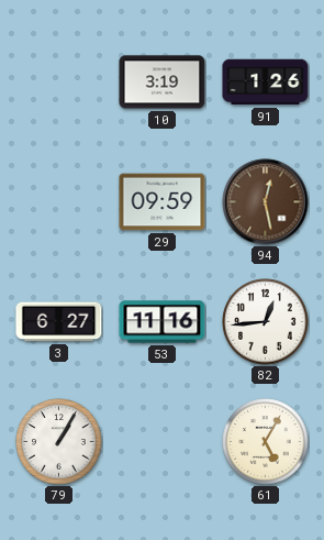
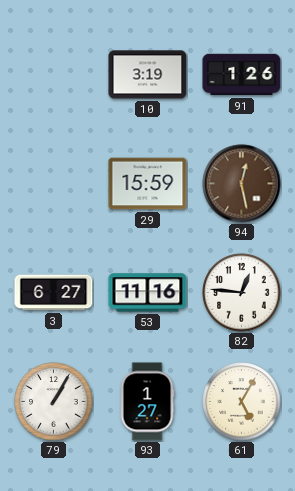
29: 09:59 -> 15:59
82: 12:44 -> 12:46
93: none -> 1:27
